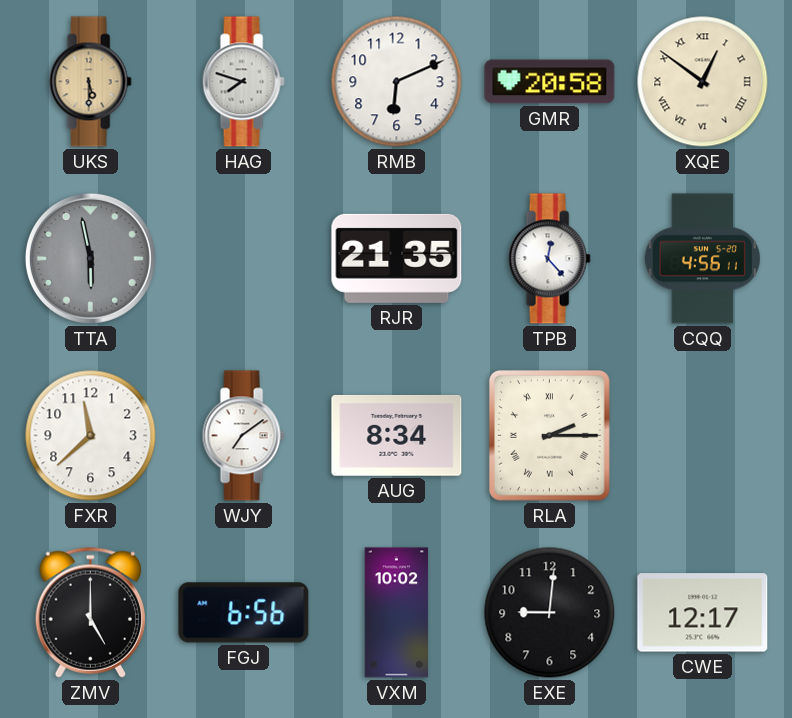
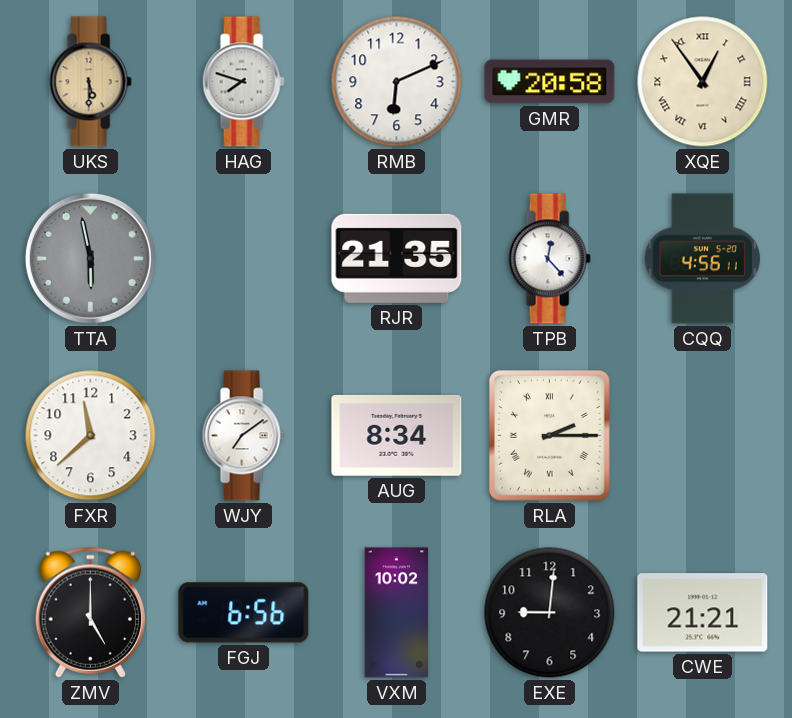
XQE: 12:51 -> 12:54
CWE: 12:17 -> 21:21
